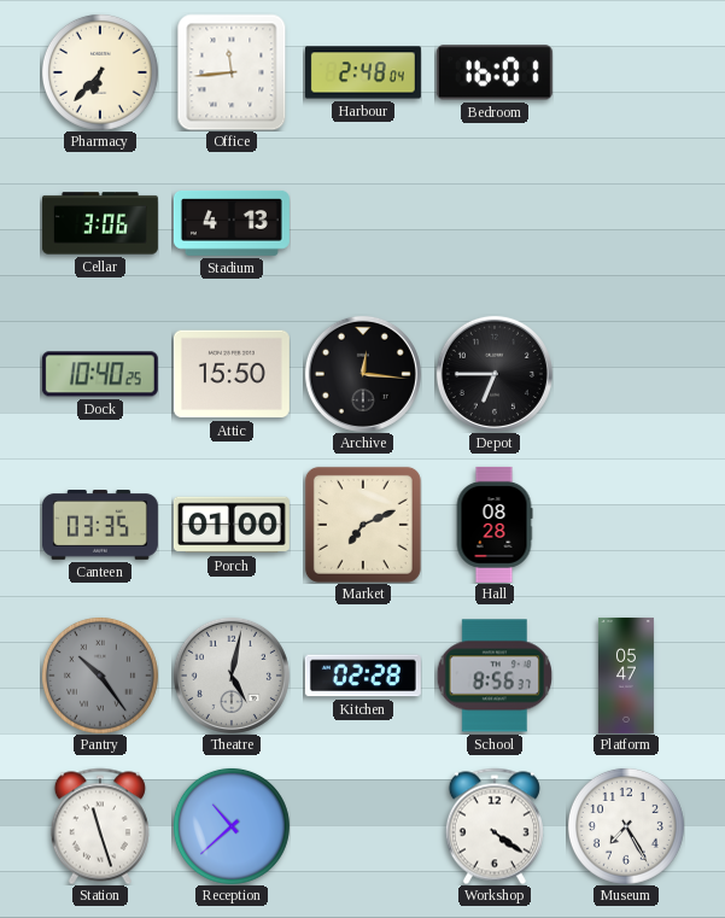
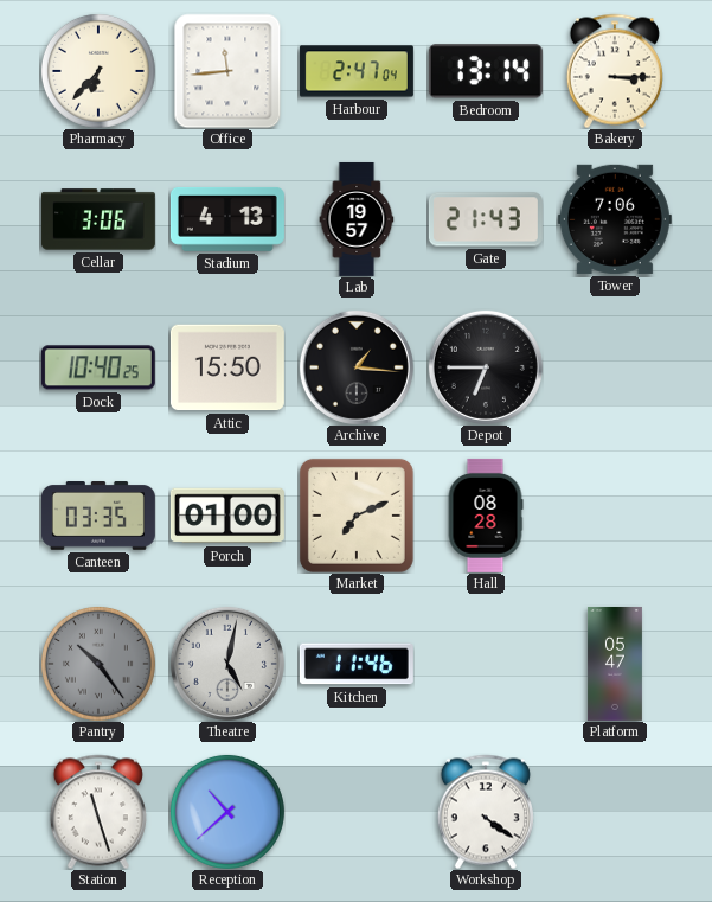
Harbour: 2:48 -> 2:47
Bedroom: 16:01 -> 13:14
Bakery: none -> 3:15
Lab: none -> 19:57
Gate: none -> 21:43
Tower: none -> 7:06
Archive: 12:16 -> 1:16
Kitchen: 02:28 -> 11:46
School: 8:56 -> none
Museum: 7:25 -> none
